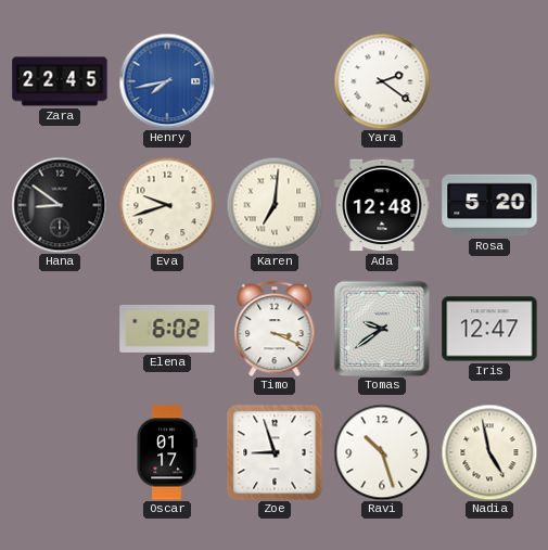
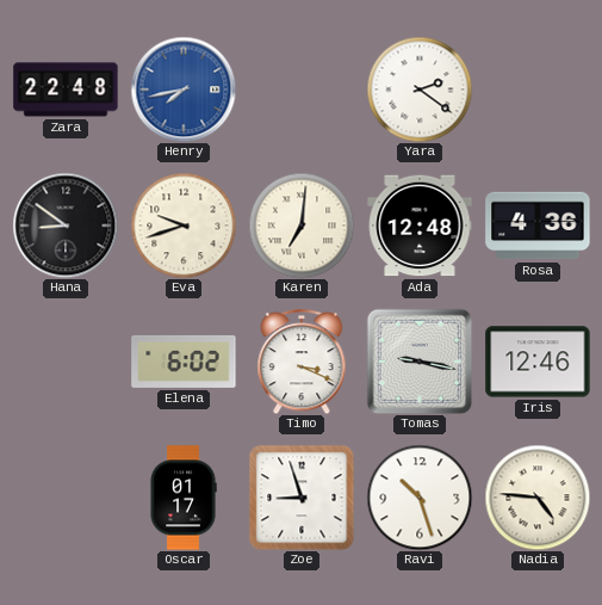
Zara: 22:45 -> 22:48
Rosa: 5:20 -> 4:36
Tomas: 9:39 -> 9:17
Iris: 12:47 -> 12:46
Nadia: 4:58 -> 4:46
